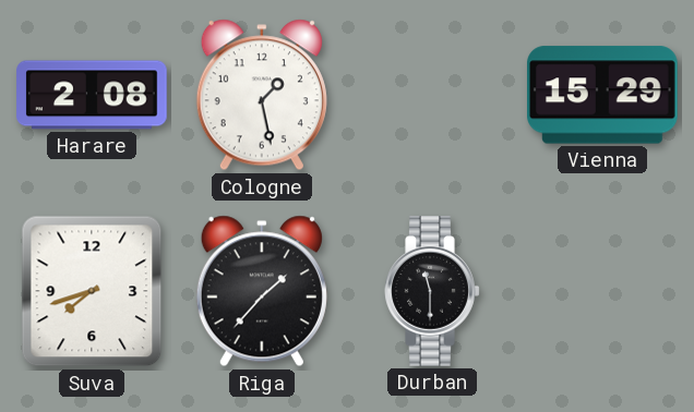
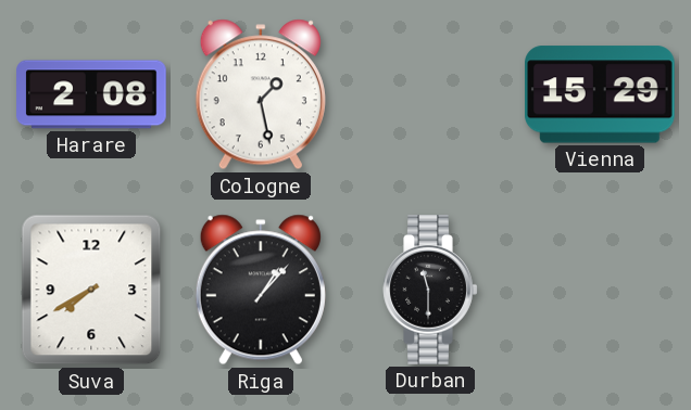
Suva: 7:42 -> 7:40
Riga: 1:37 -> 1:07
